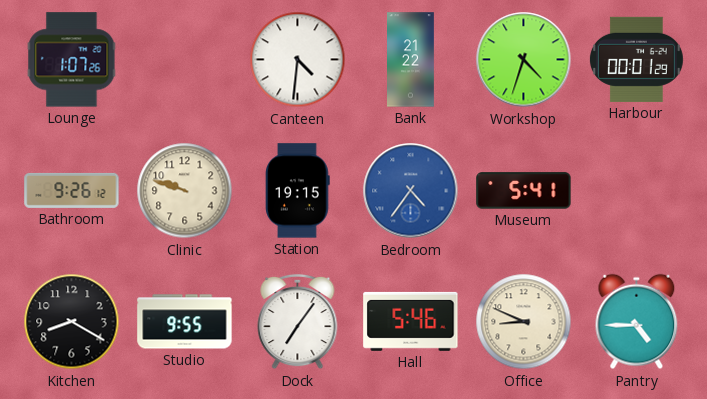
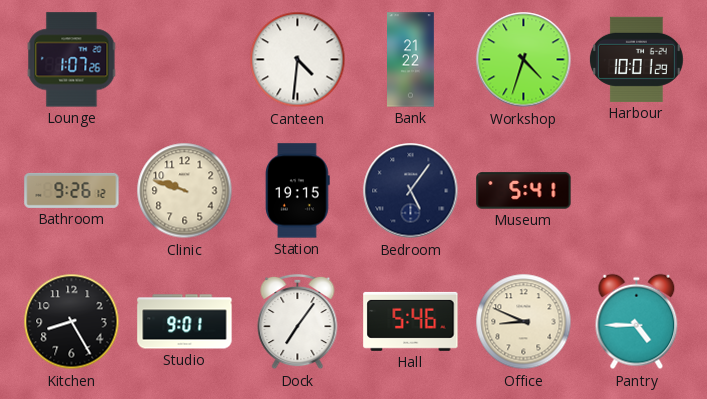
Harbour: 00:01 -> 10:01
Bedroom: 4:36 -> 5:06
Bedroom dial: blue -> navy
Kitchen: 8:20 -> 8:25
Studio: 9:55 -> 9:01
